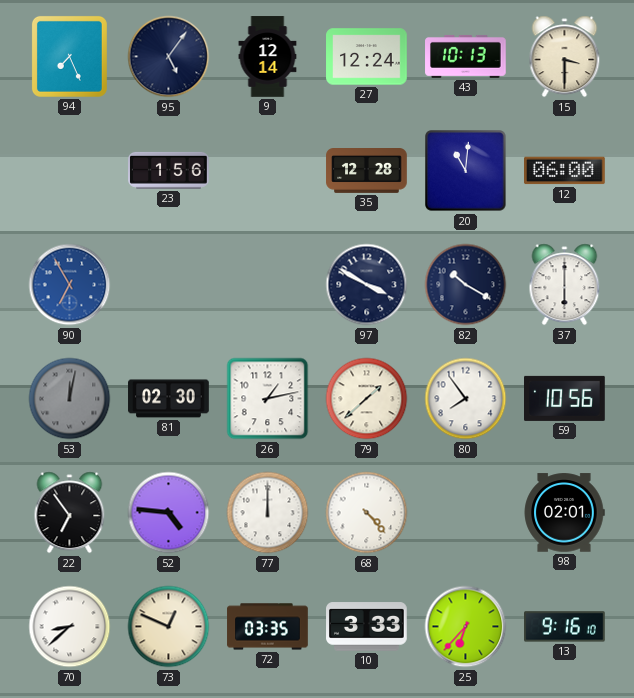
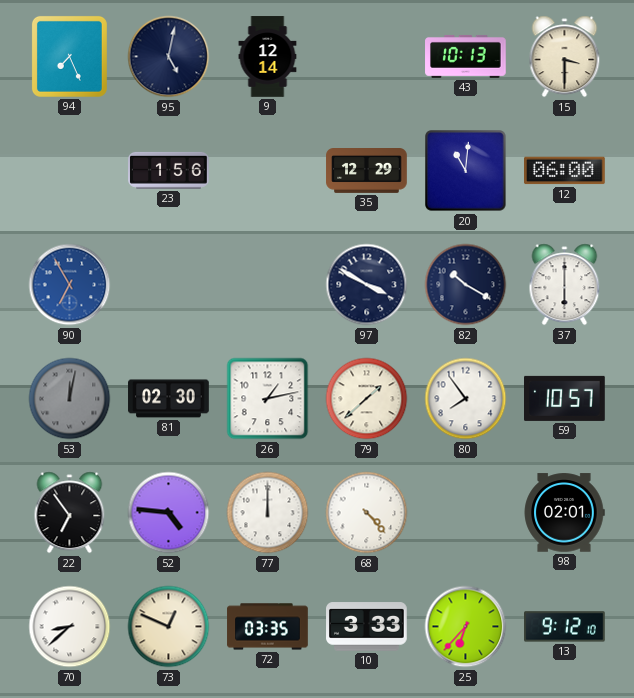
95: 5:06 -> 5:02
27: 12:24 -> none
35: 12:28 -> 12:29
59: 10:56 -> 10:57
13: 9:16 -> 9:12
